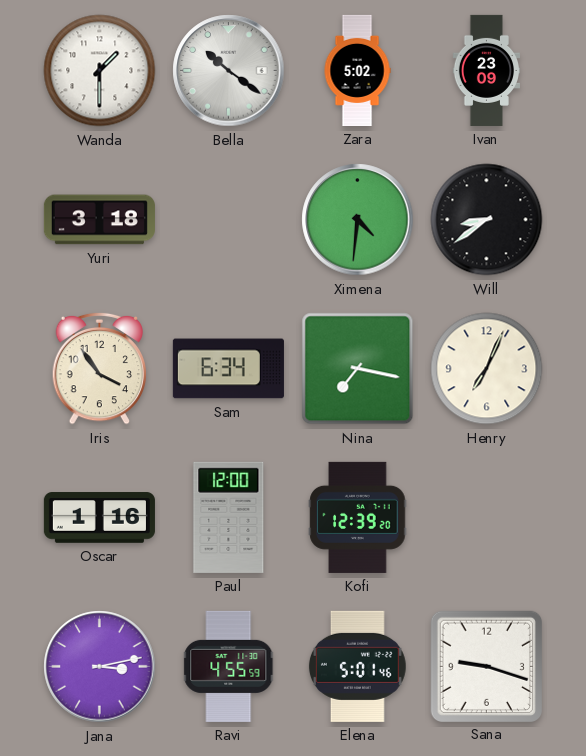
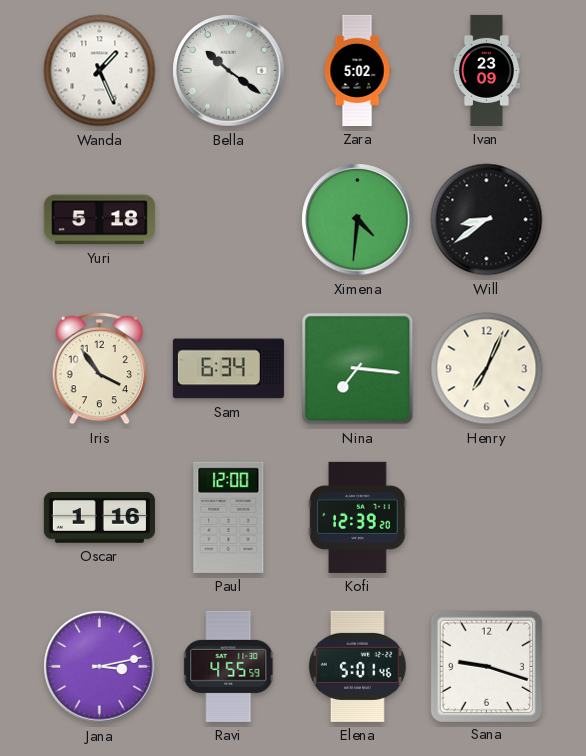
Wanda: 1:30 -> 1:26
Yuri: 3:18 -> 5:18
Nina: 7:17 -> 7:16
